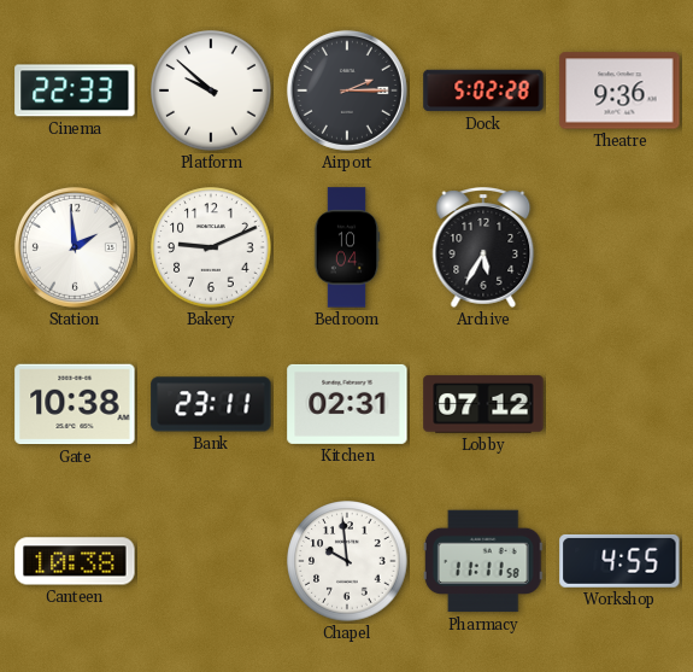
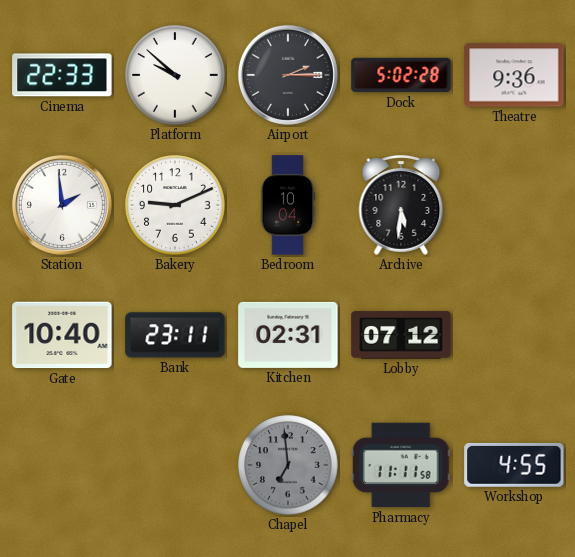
Archive: 5:35 -> 5:31
Gate: 10:38 -> 10:40
Canteen: 10:38 -> none
Chapel: 9:59 -> 6:59
Chapel dial: white -> grey
